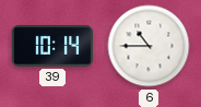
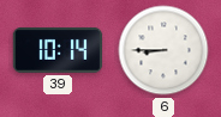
6: 10:45 -> 8:45
